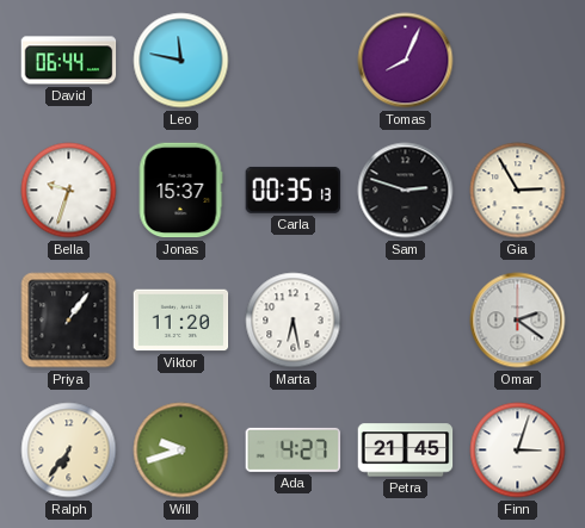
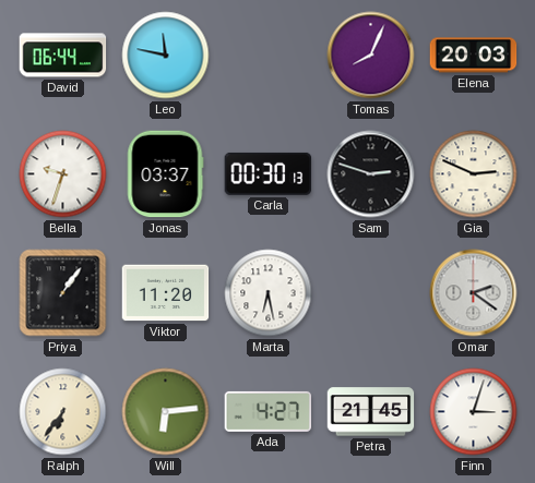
Elena: none -> 20:03
Jonas: 15:37 -> 03:37
Carla: 00:35 -> 00:30
Gia: 2:55 -> 2:49
Will: 9:42 -> 6:14
